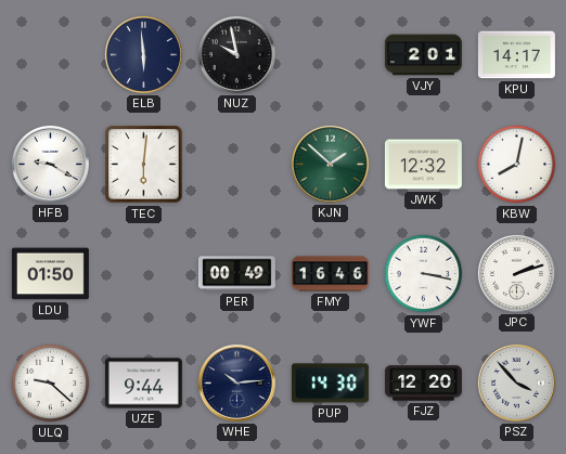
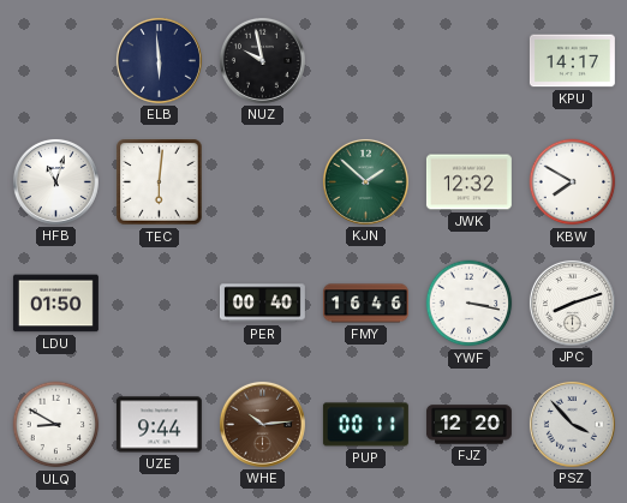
VJY: 2:01 -> none
HFB: 9:20 -> 11:03
KBW: 8:02 -> 7:50
PER: 00:49 -> 00:40
JPC: 2:12 -> 8:12
ULQ: 9:22 -> 8:50
WHE dial: navy -> brown
PUP: 14:30 -> 00:11
